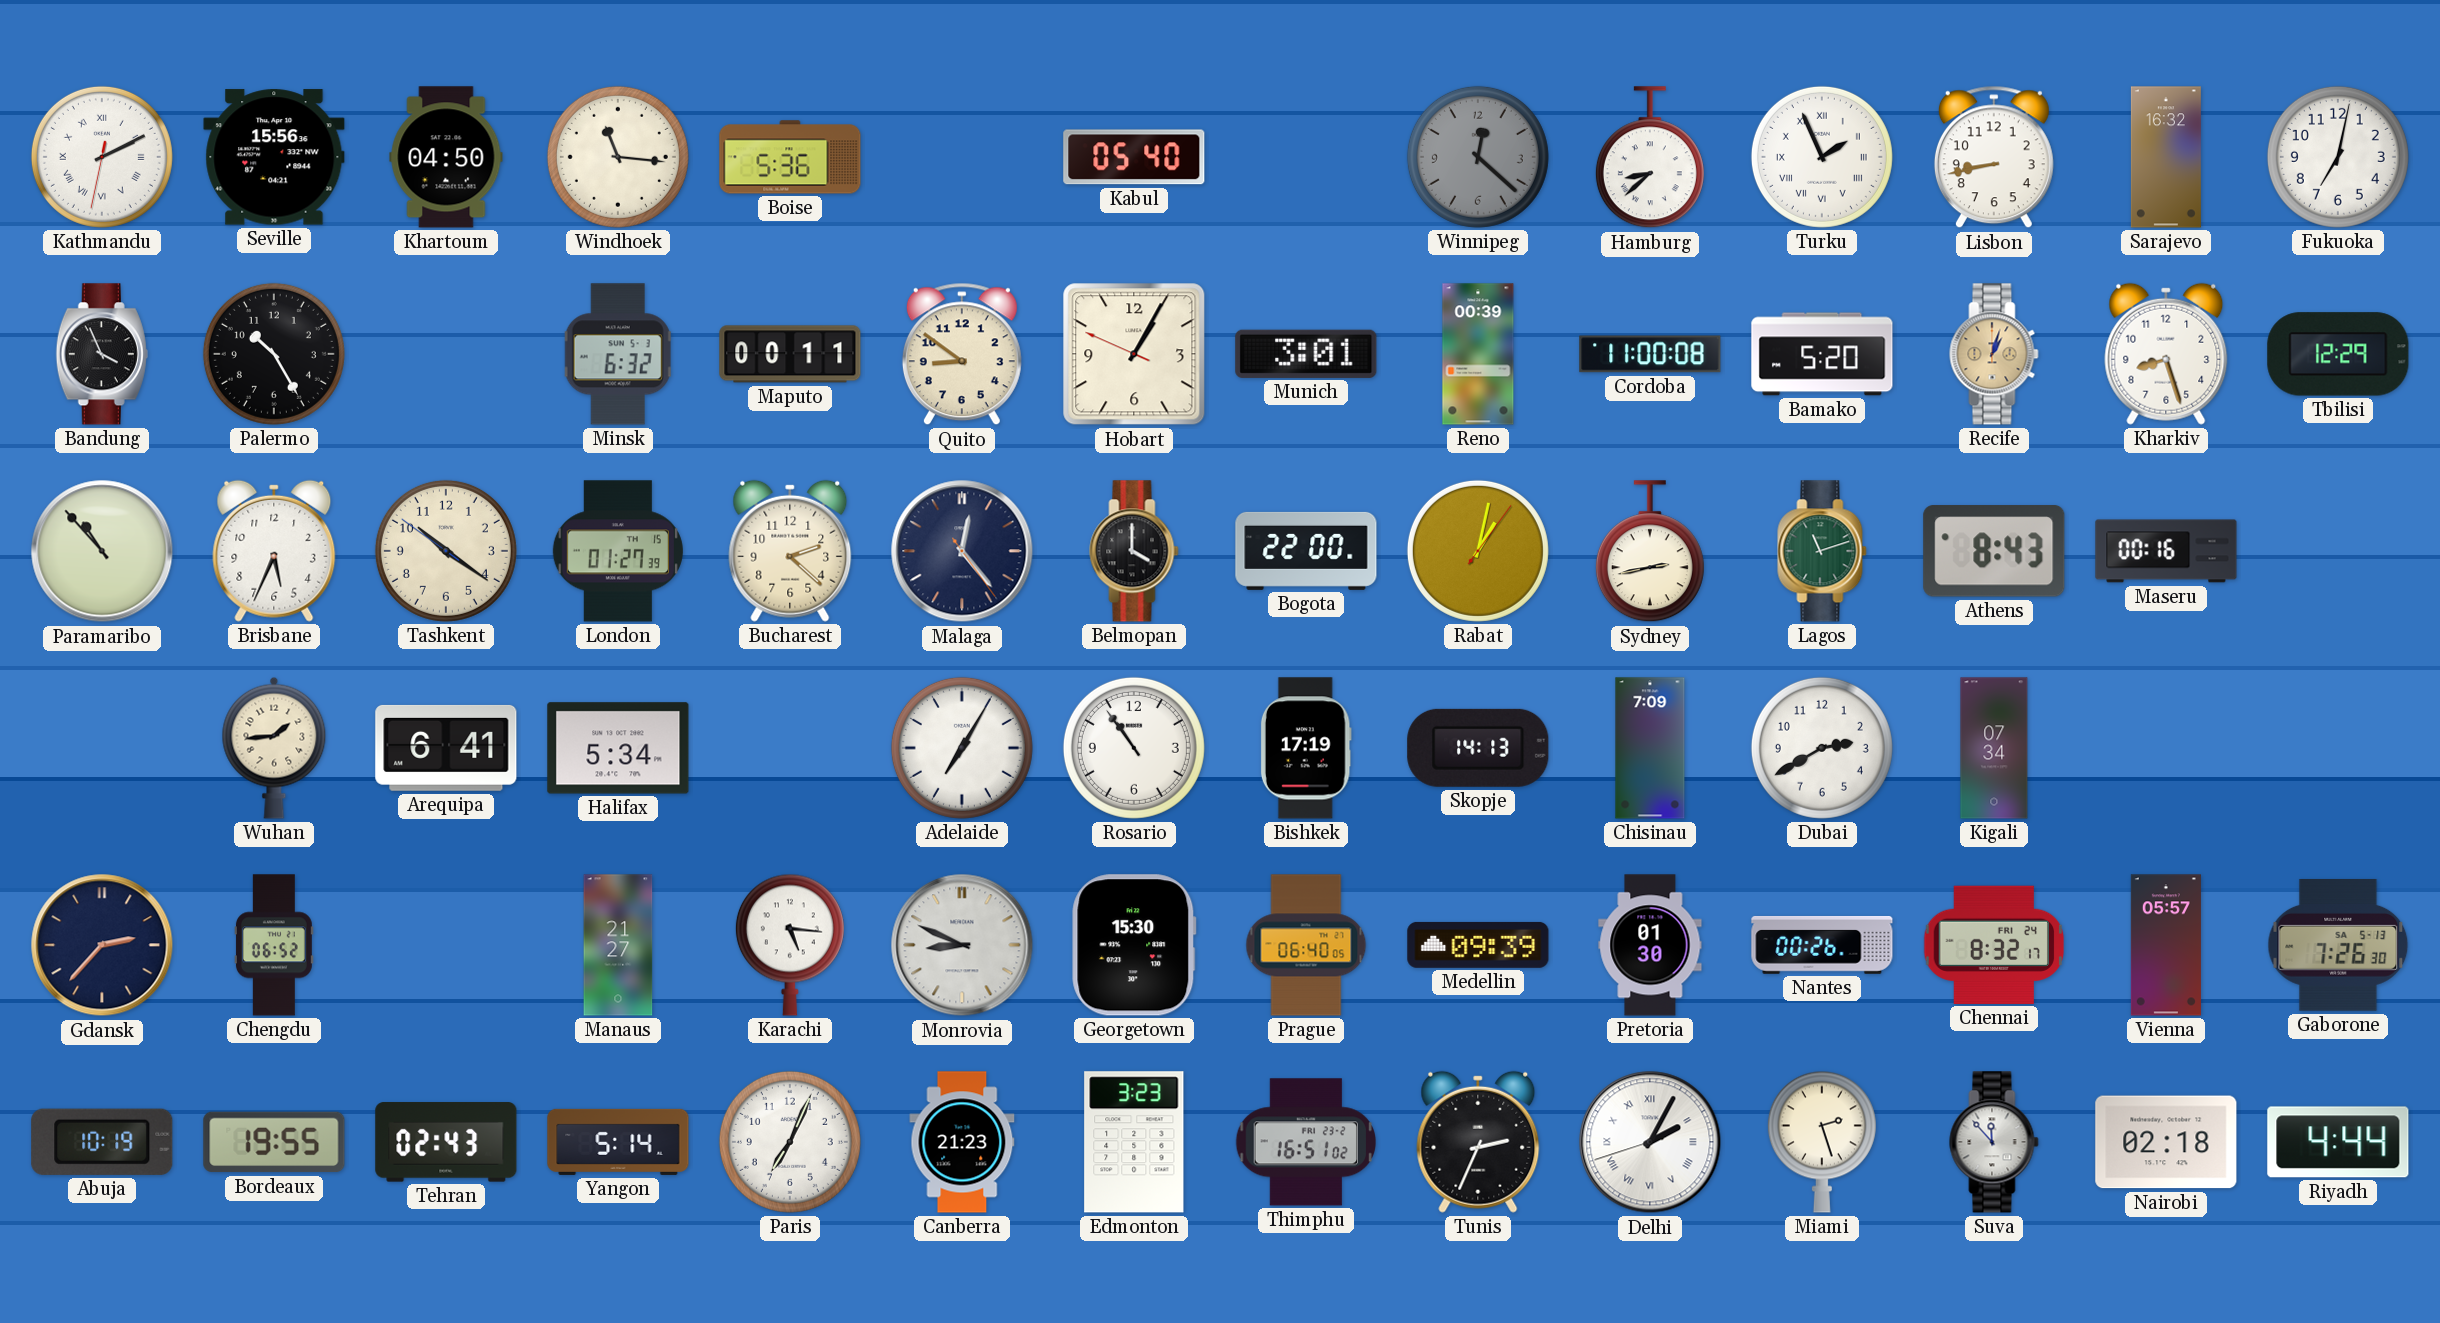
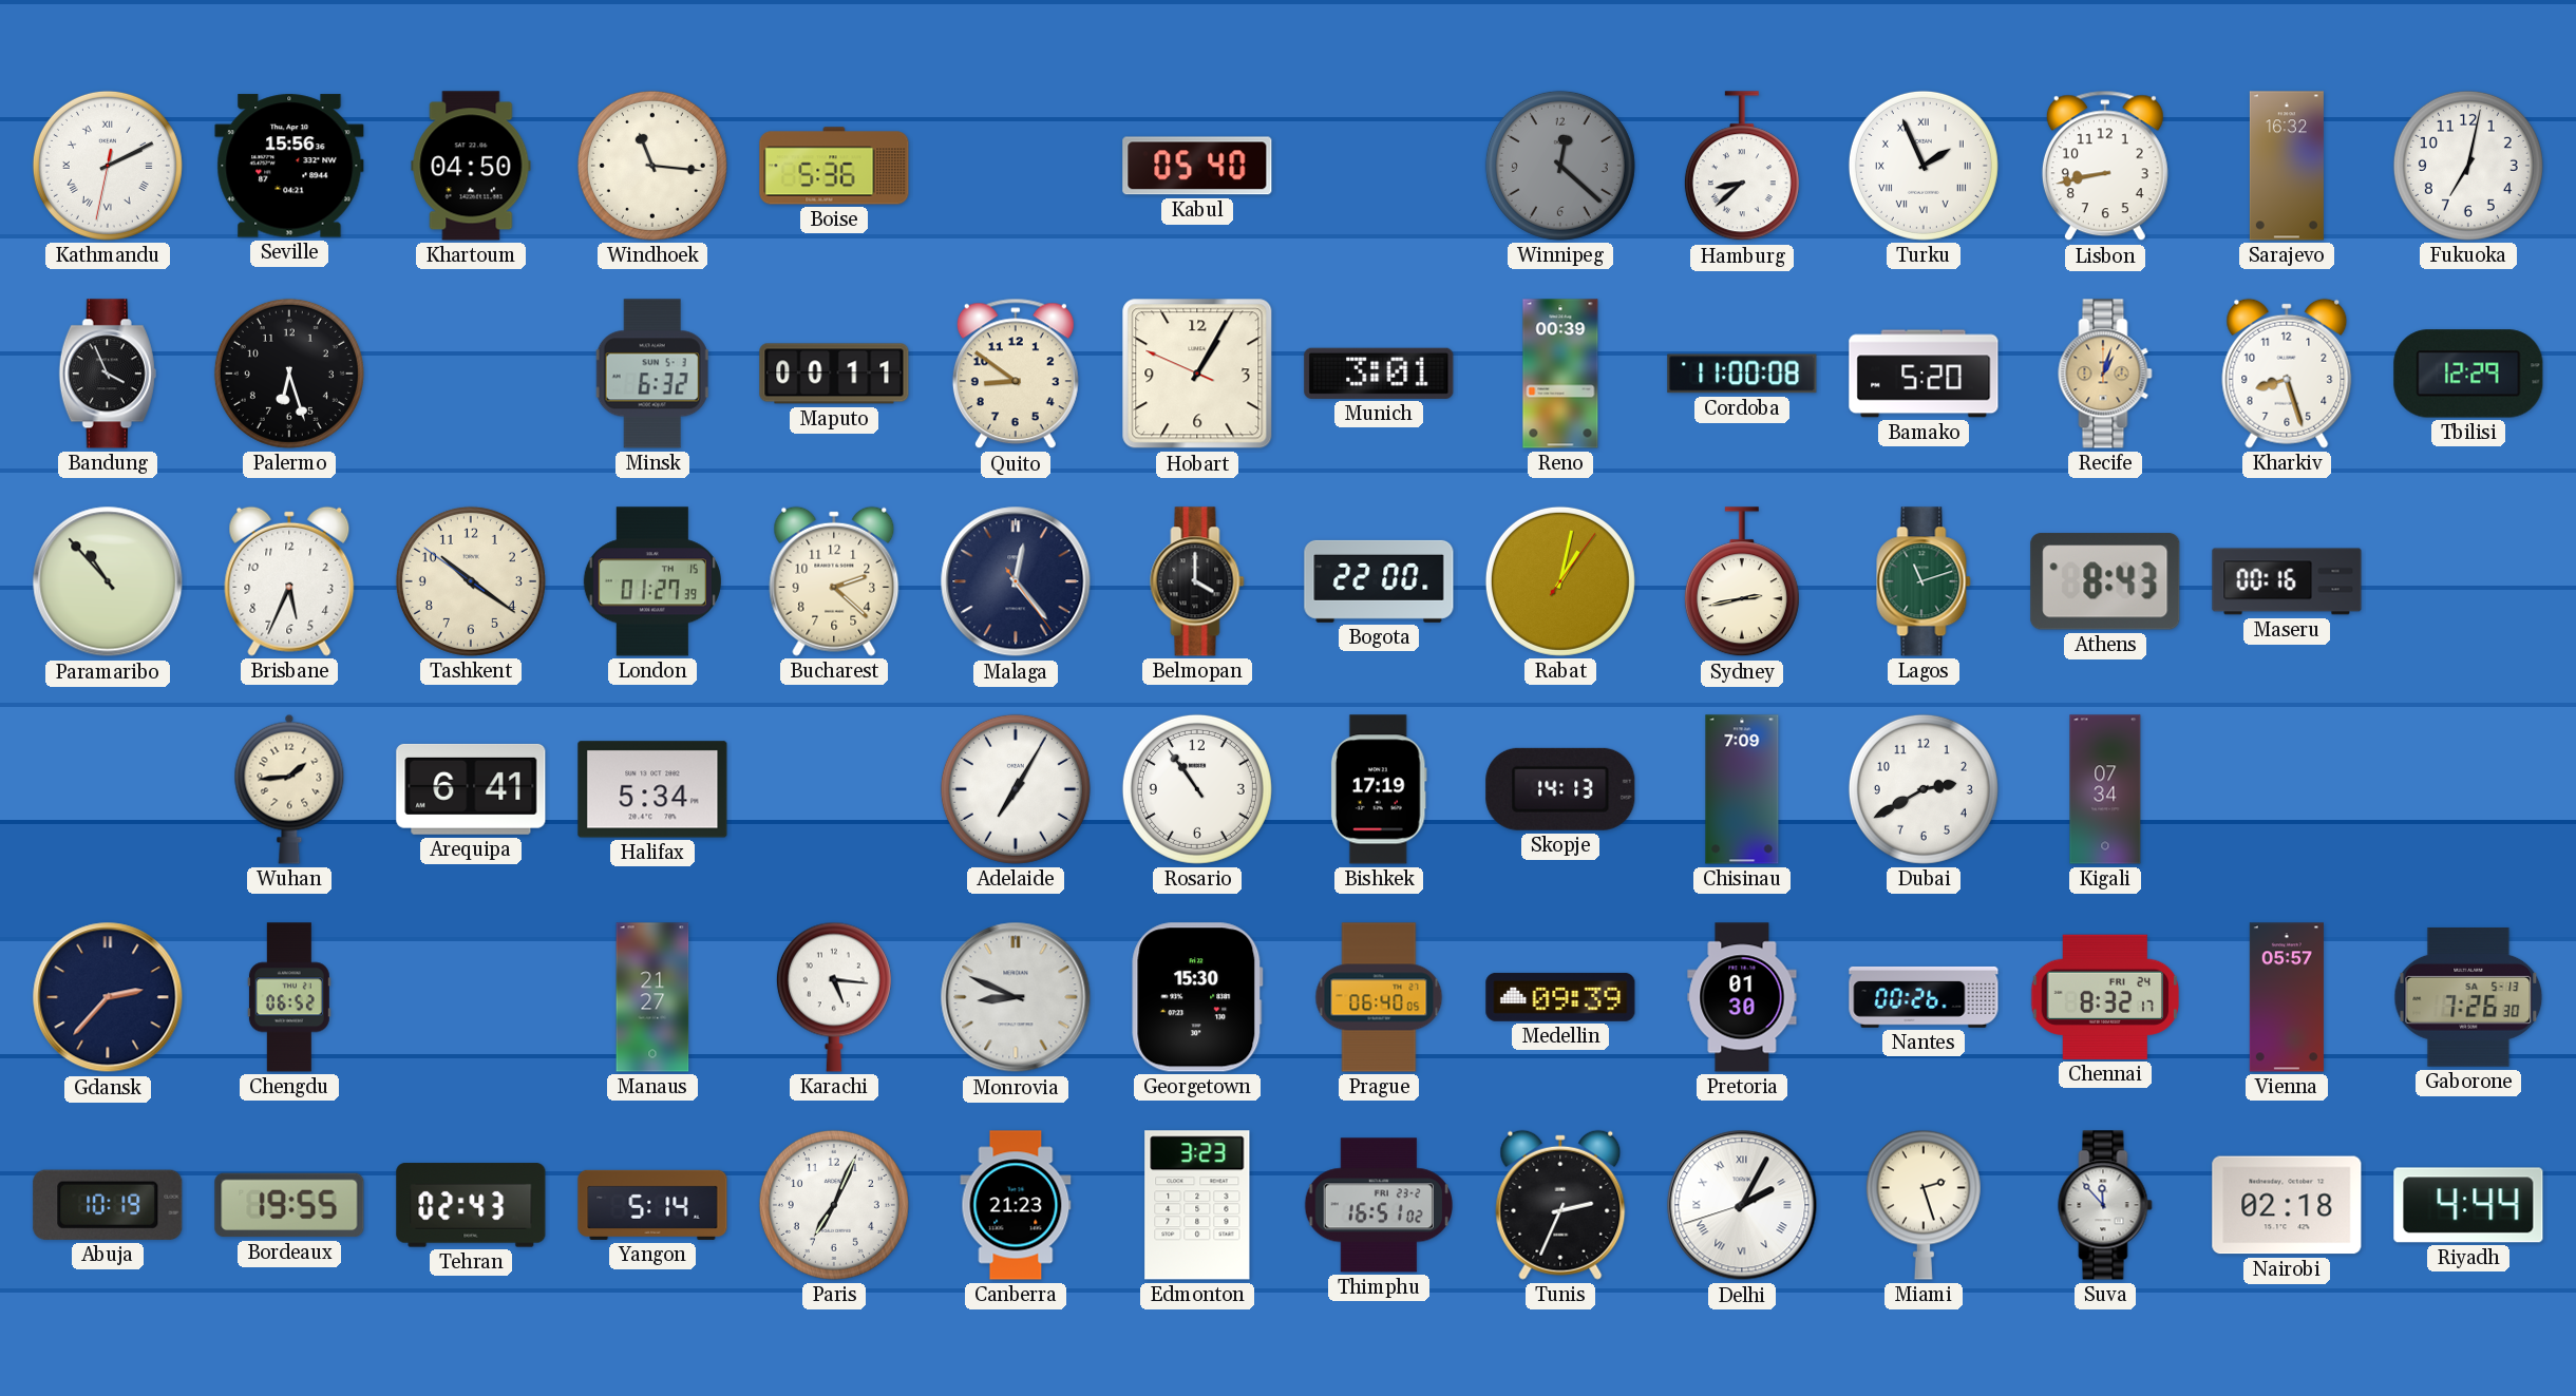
Palermo: 10:25 -> 6:27
